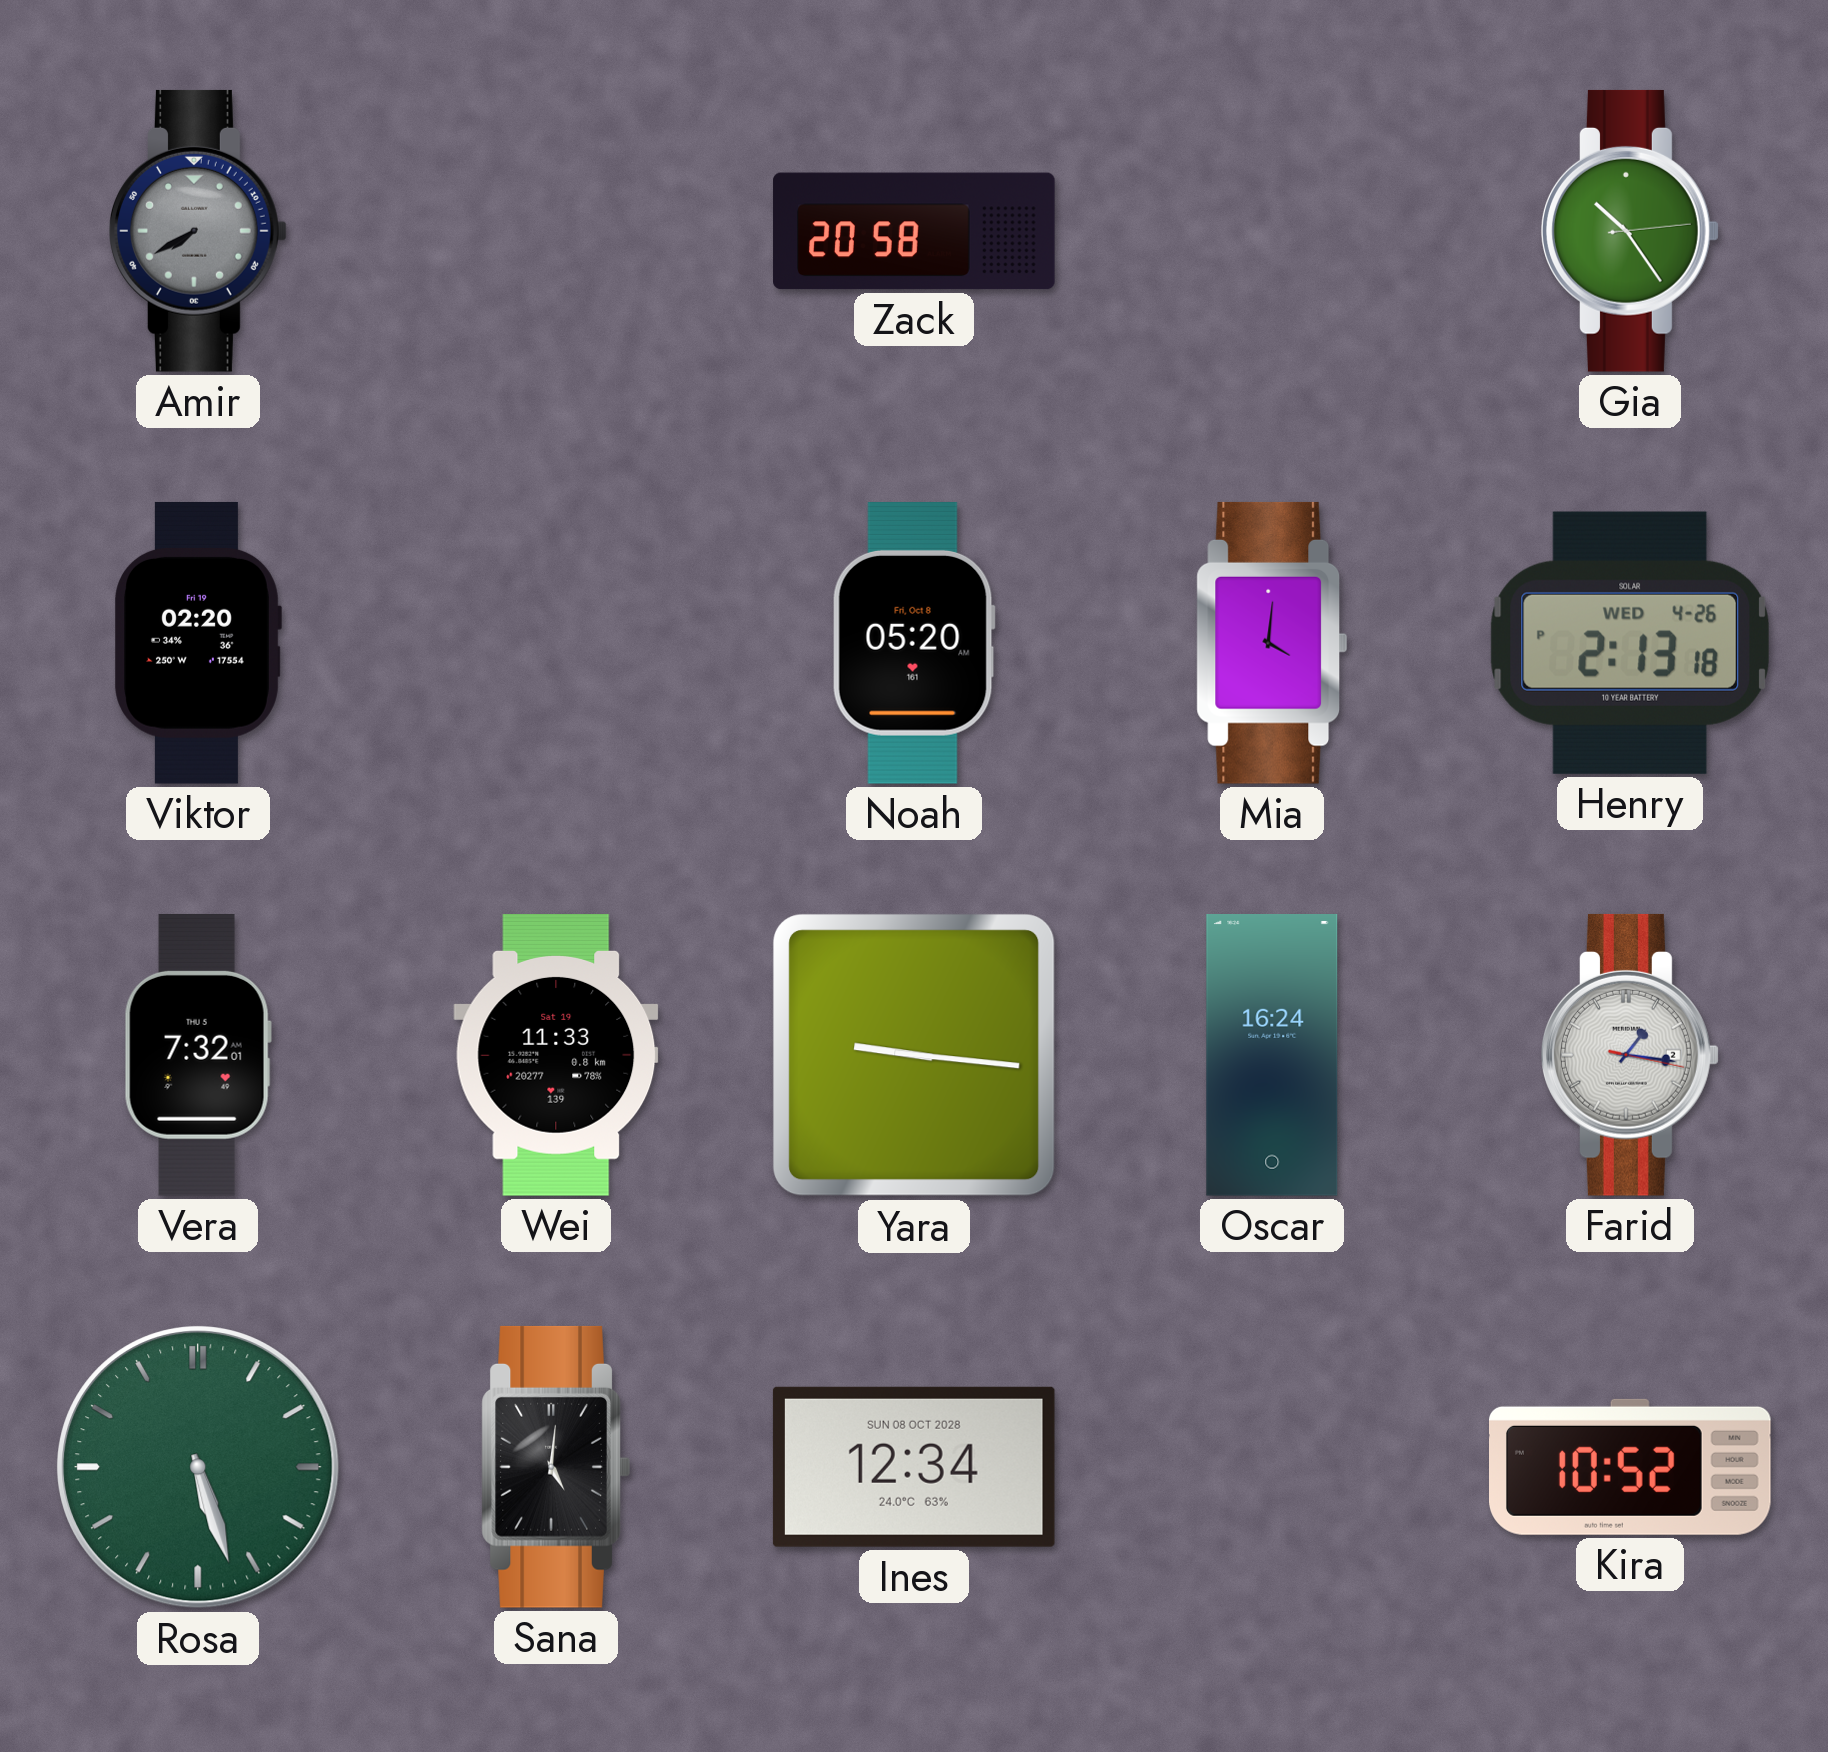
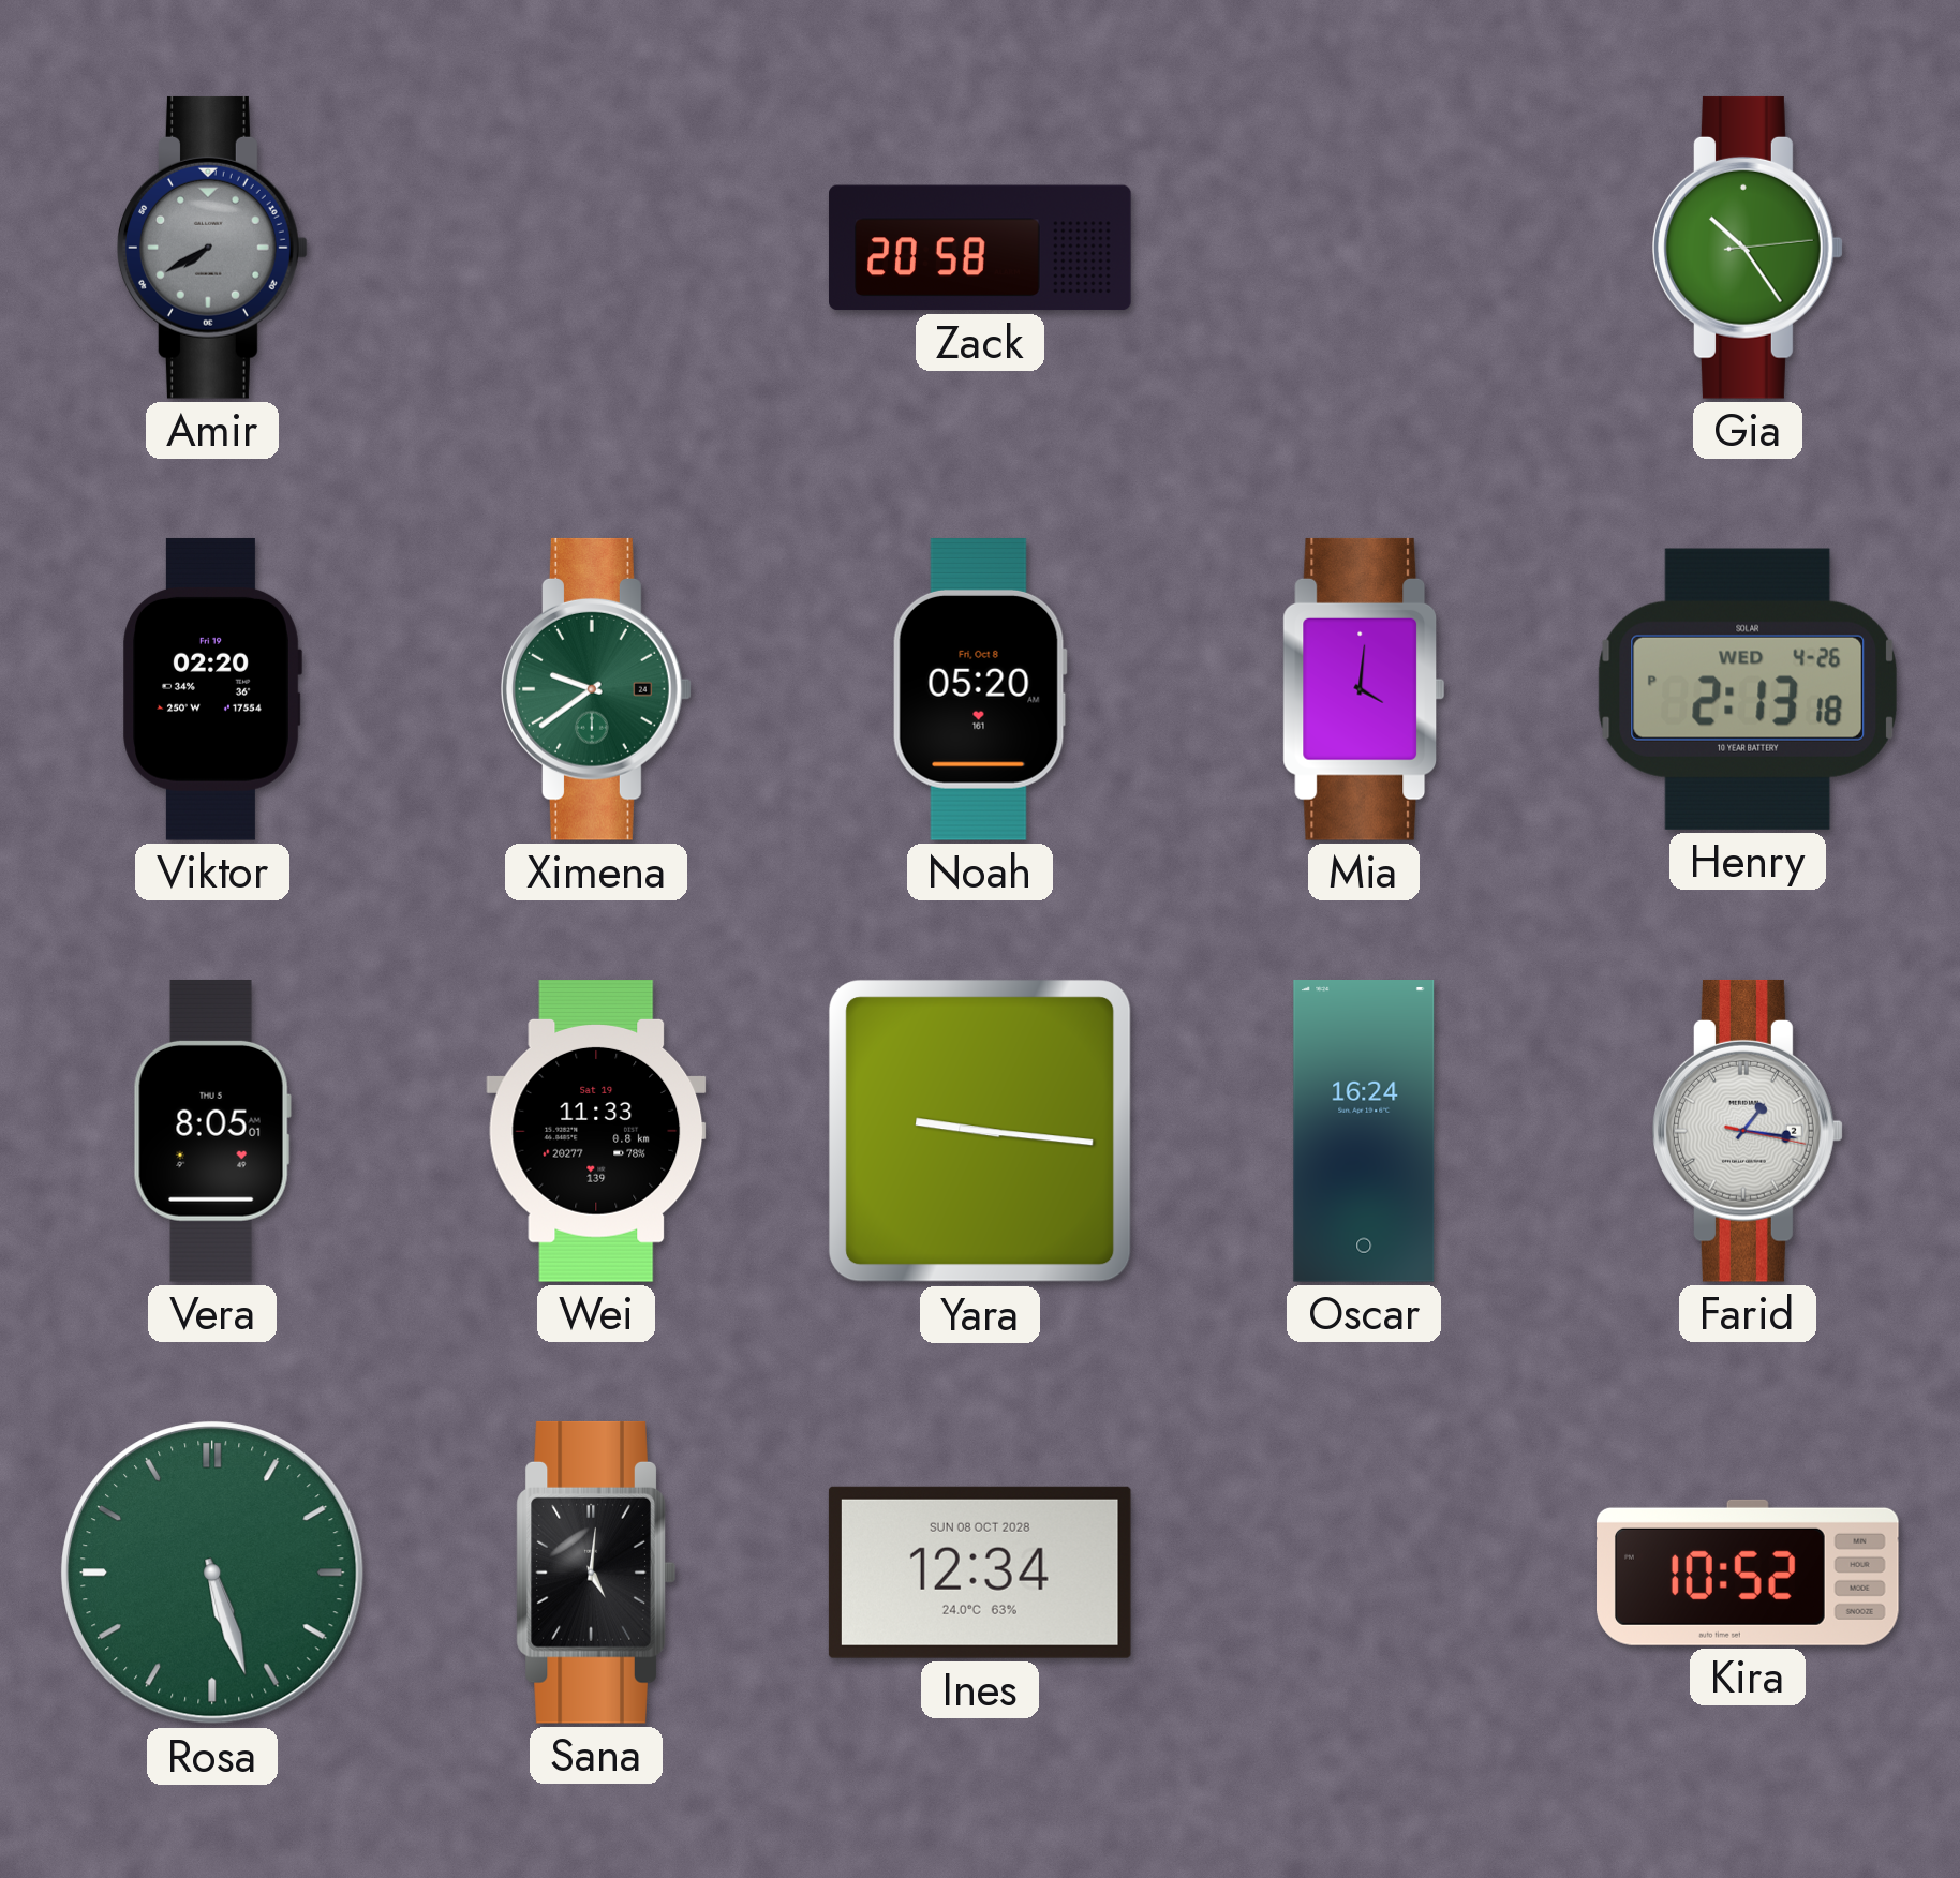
Ximena: none -> 9:39
Vera: 7:32 -> 8:05
